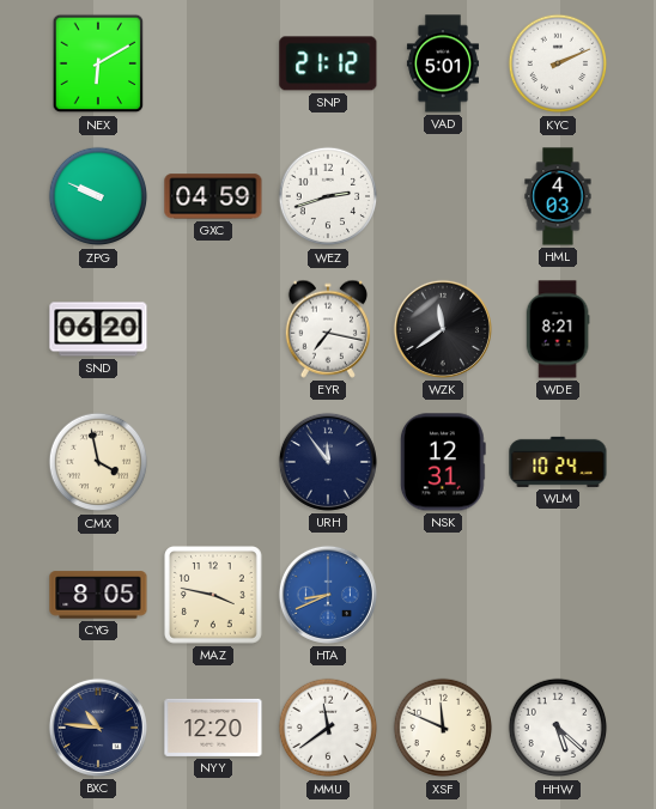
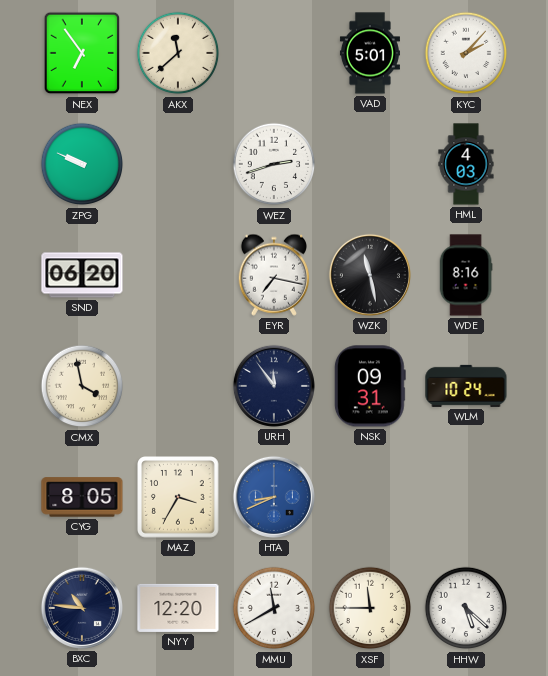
NEX: 6:10 -> 6:54
AKX: none -> 11:38
SNP: 21:12 -> none
KYC: 2:11 -> 2:07
GXC: 04:59 -> none
WZK: 11:39 -> 11:28
WDE: 8:21 -> 8:16
NSK: 12:31 -> 09:31
MAZ: 3:47 -> 3:35
MMU: 11:39 -> 11:40
XSF: 11:49 -> 11:45
